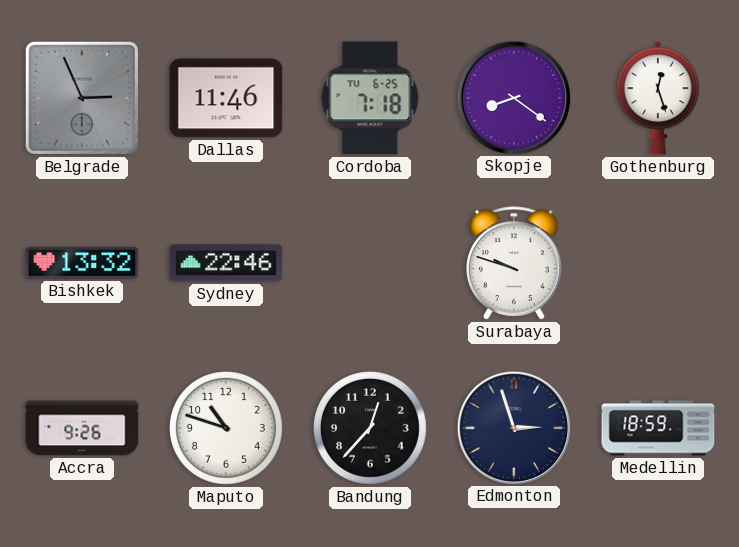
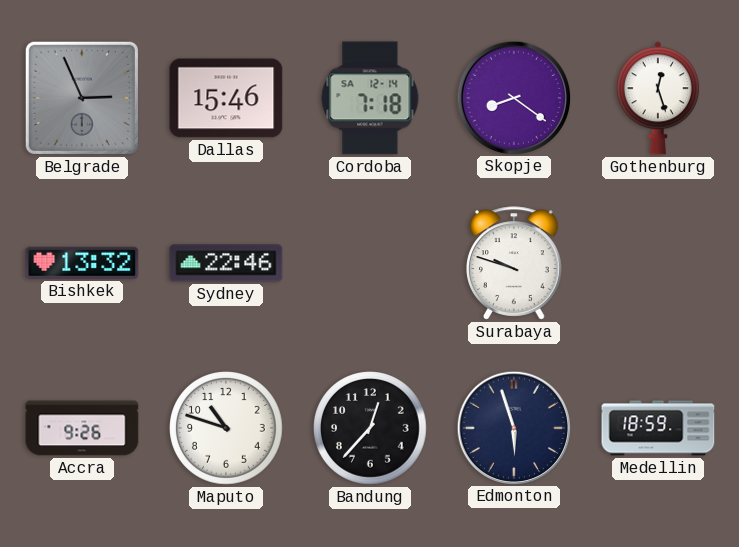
Dallas: 11:46 -> 15:46
Cordoba date: TU 6-25 -> SA 12-14
Edmonton: 2:57 -> 5:57
